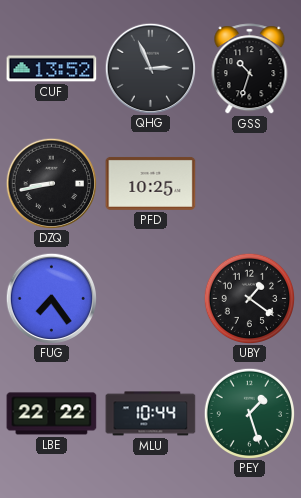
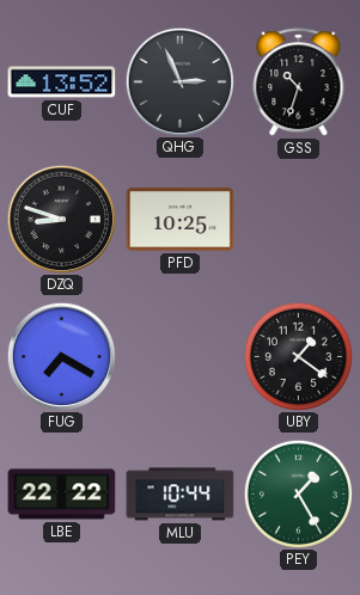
DZQ: 8:43 -> 8:48
FUG: 7:24 -> 7:20
PEY: 1:27 -> 1:25
